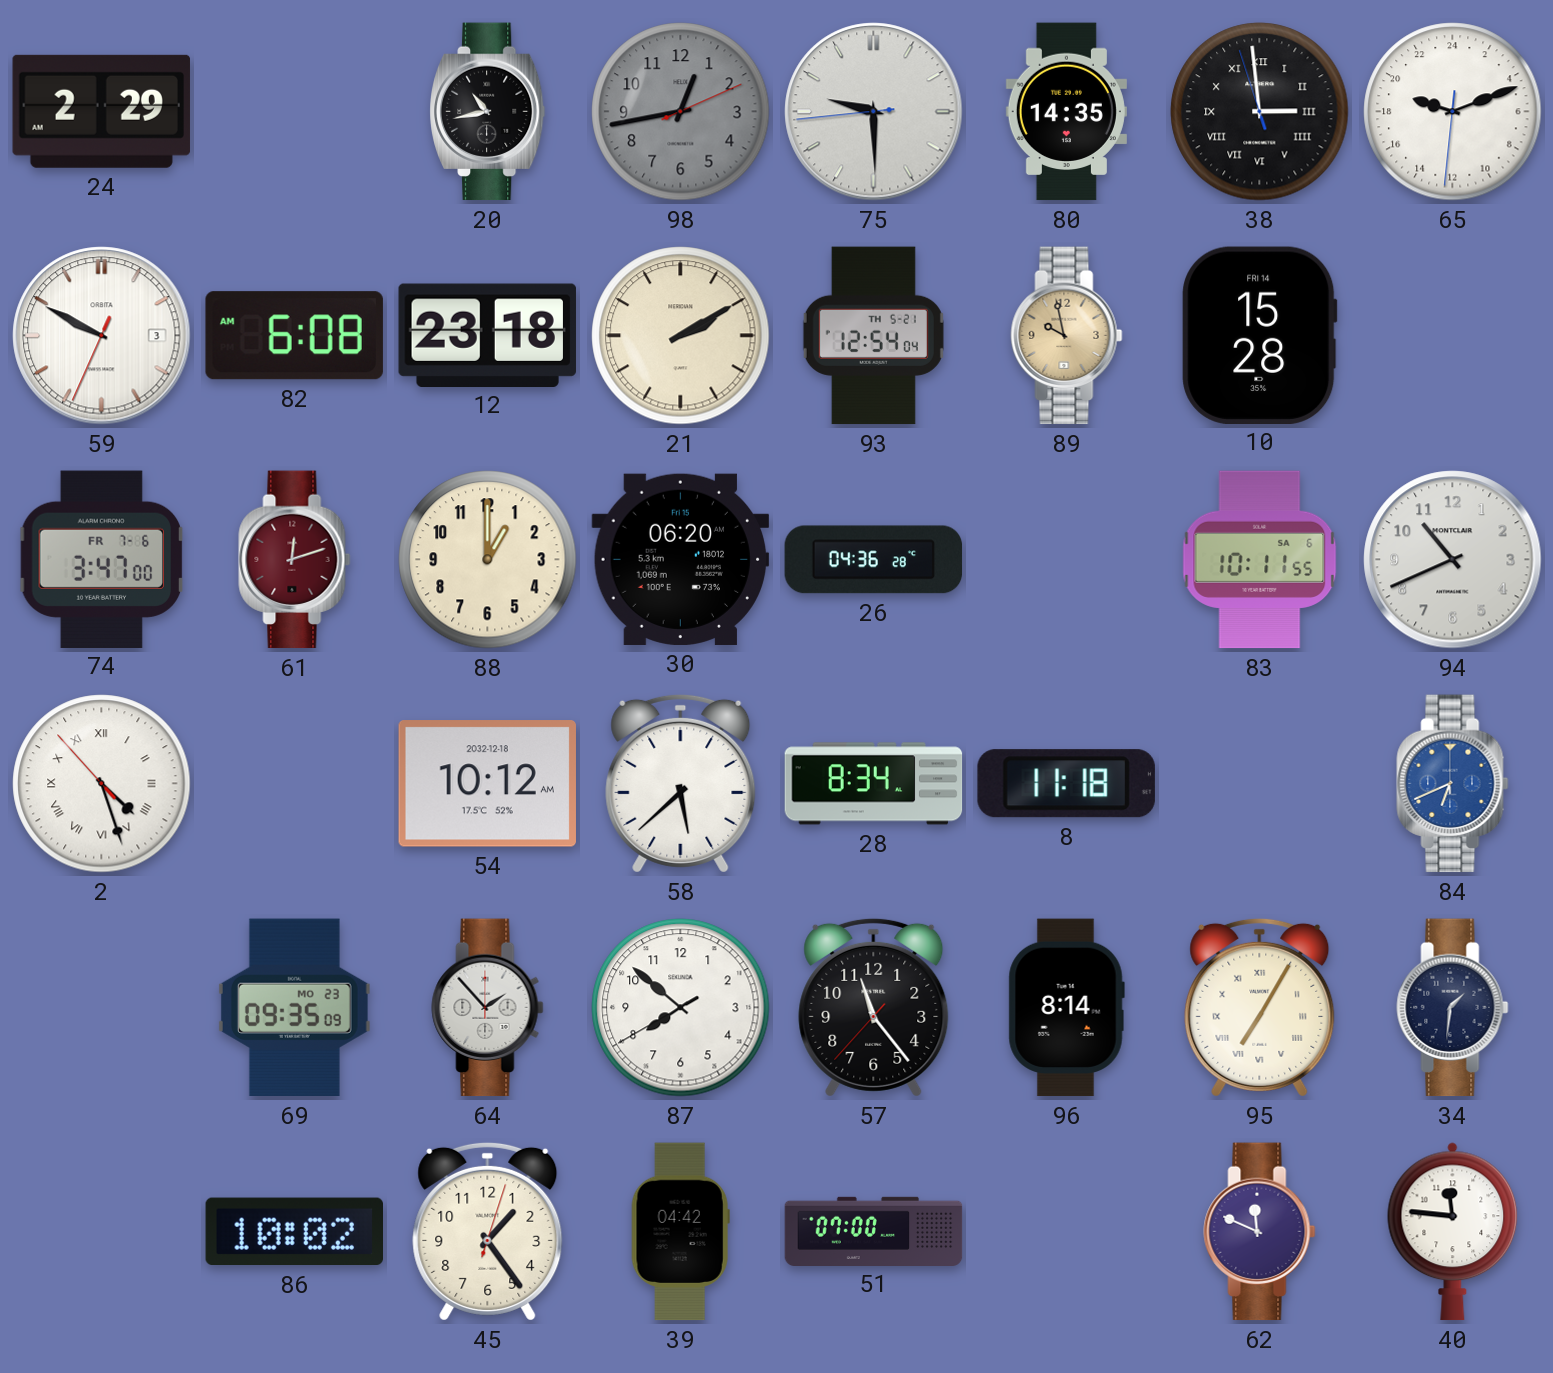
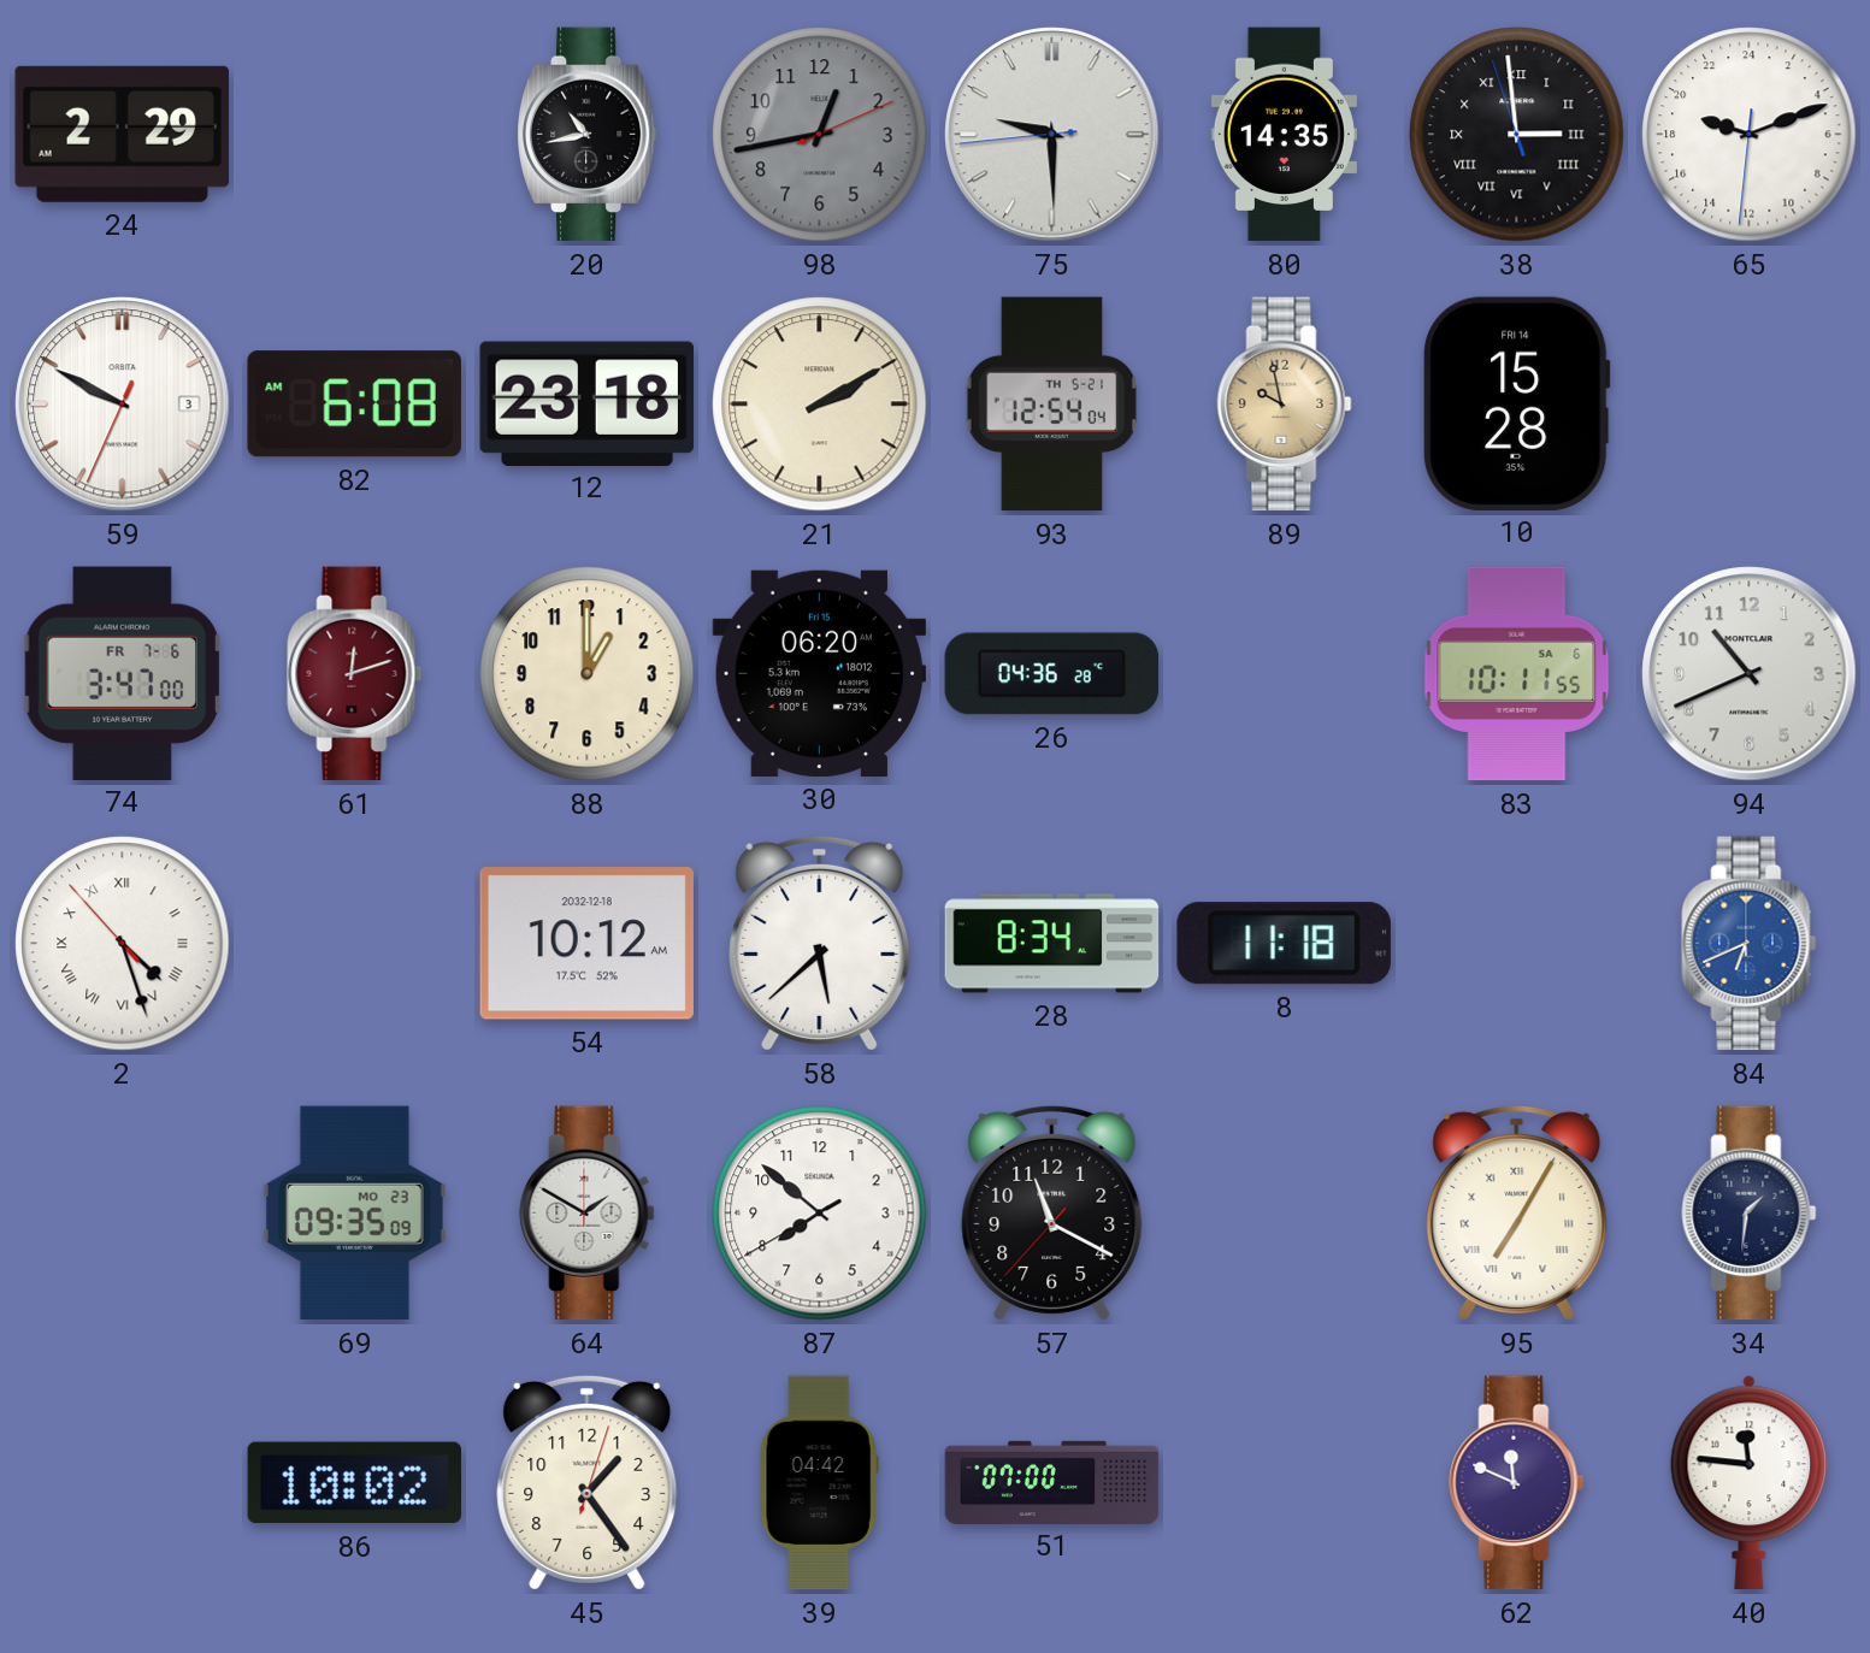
64: 1:53 -> 1:50
57: 11:23 -> 11:19
96: 8:14 -> none
